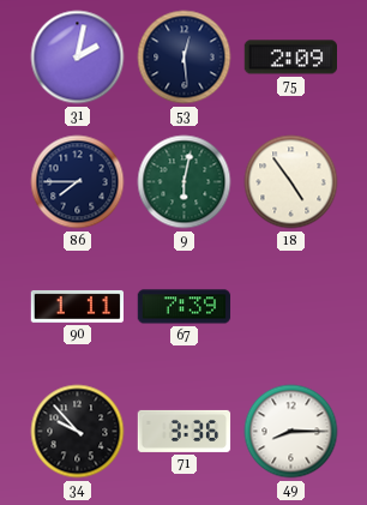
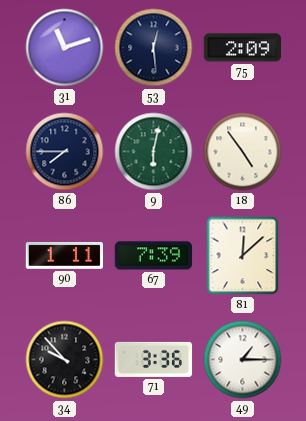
31: 2:02 -> 11:12
81: none -> 12:08
49: 8:15 -> 1:15
